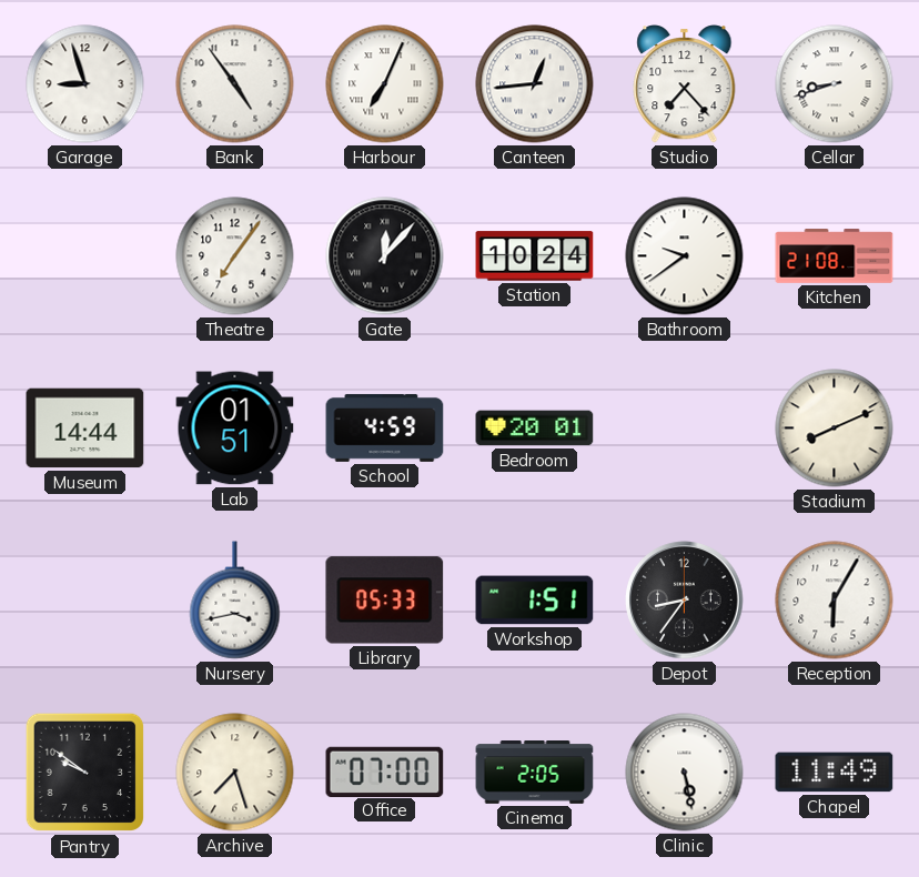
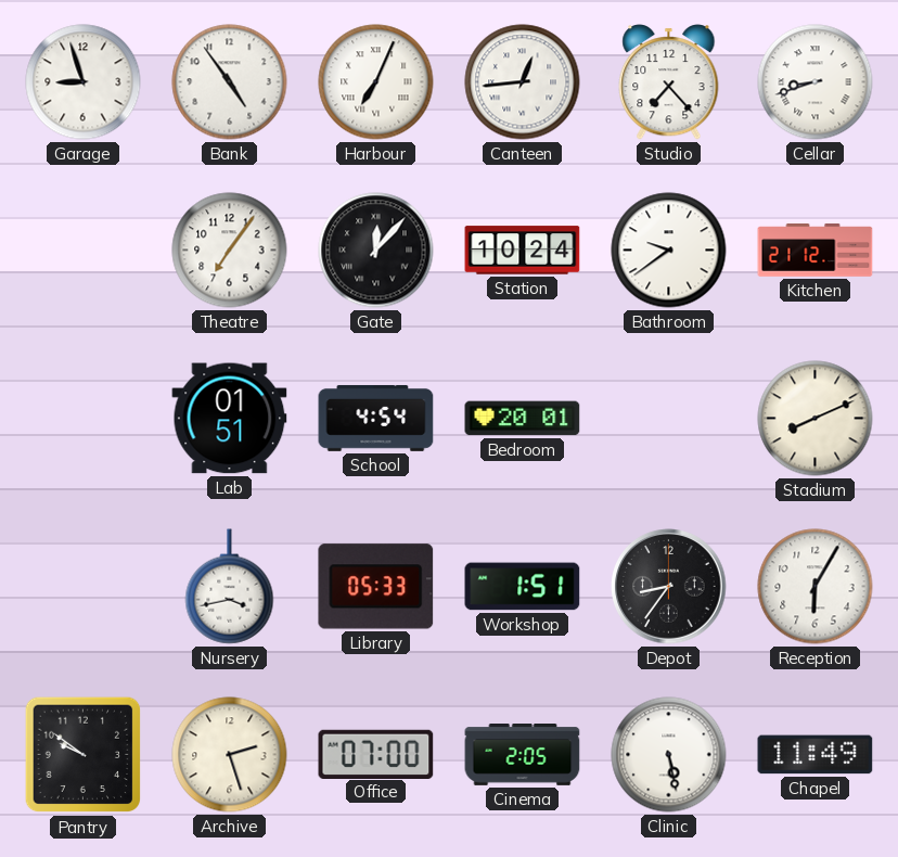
Kitchen: 21:08 -> 21:12
Museum: 14:44 -> none
School: 4:59 -> 4:54
Archive: 7:27 -> 2:27
